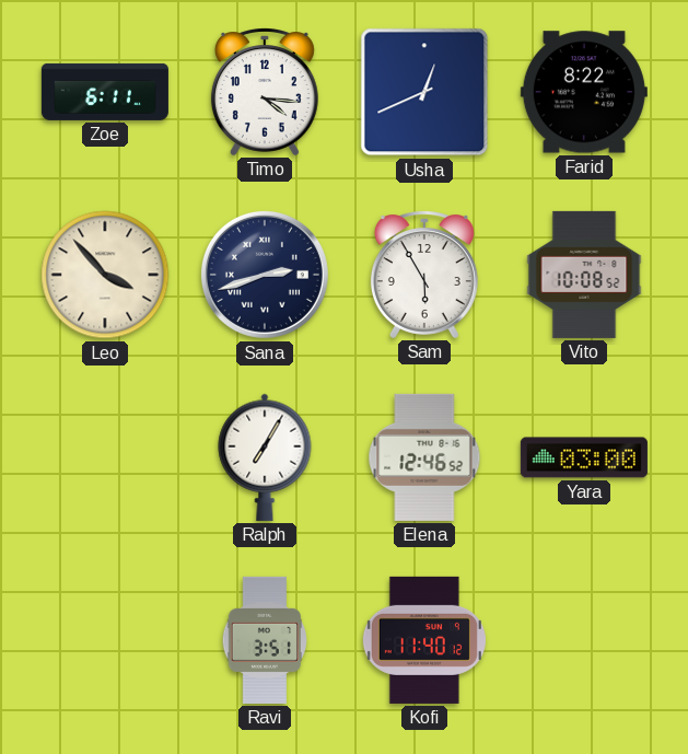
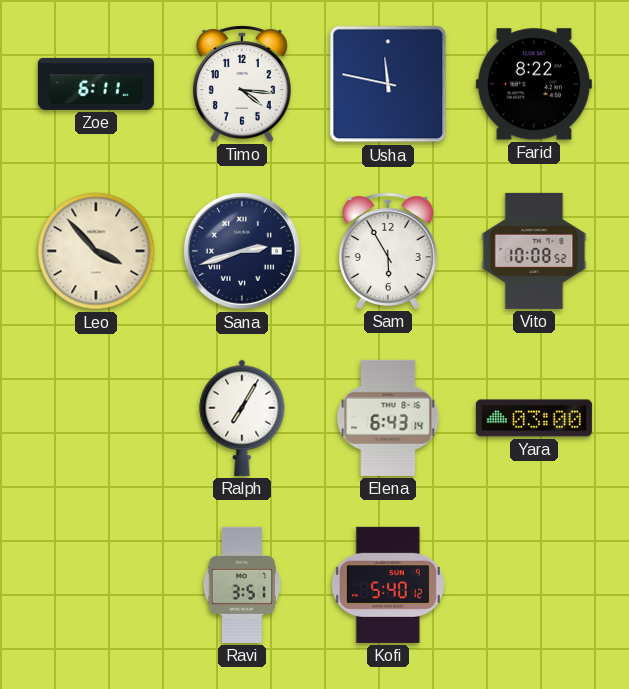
Usha: 12:41 -> 11:47
Elena: 12:46 -> 6:43
Kofi: 11:40 -> 5:40
